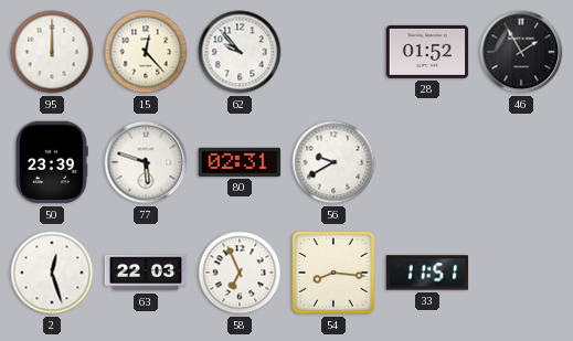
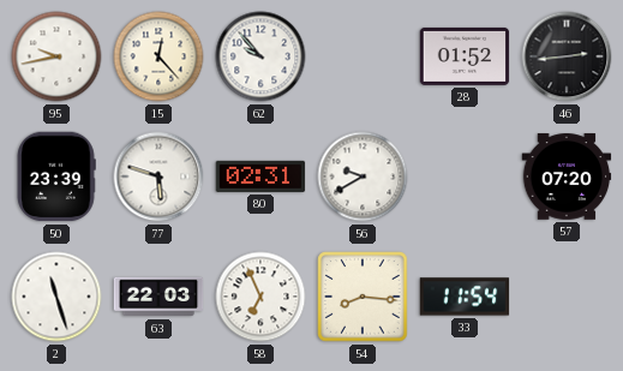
95: 12:00 -> 9:43
46: 1:55 -> 2:44
57: none -> 07:20
2: 12:27 -> 11:27
33: 11:51 -> 11:54
